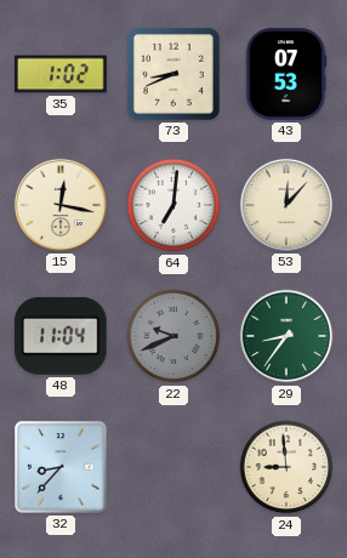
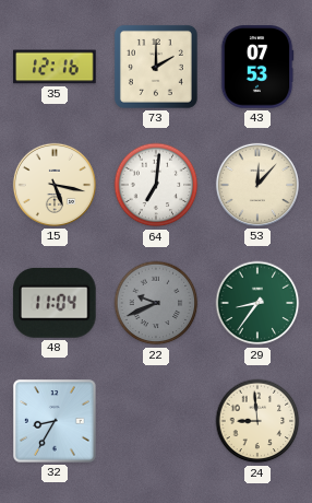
35: 1:02 -> 12:16
73: 8:41 -> 2:00
15: 12:17 -> 5:17
32: 8:37 -> 8:35
